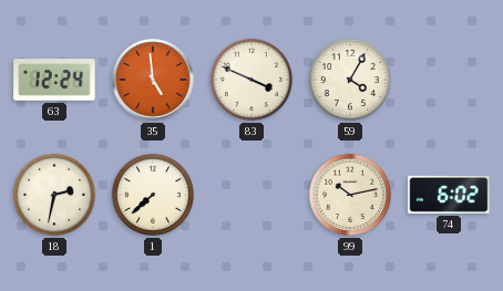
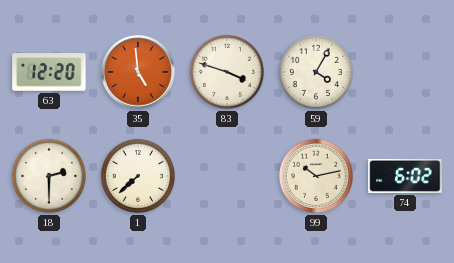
63: 12:24 -> 12:20
83: 3:49 -> 3:48
18: 2:32 -> 2:30
